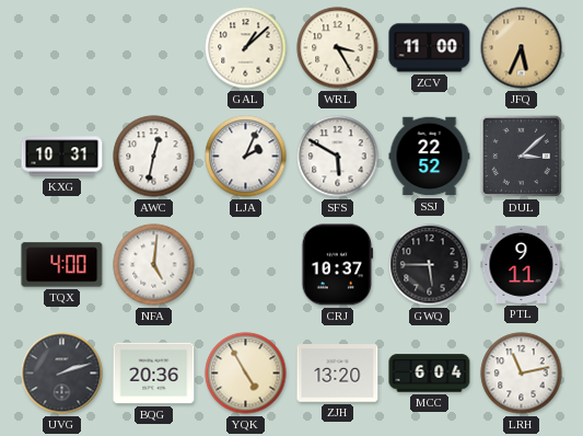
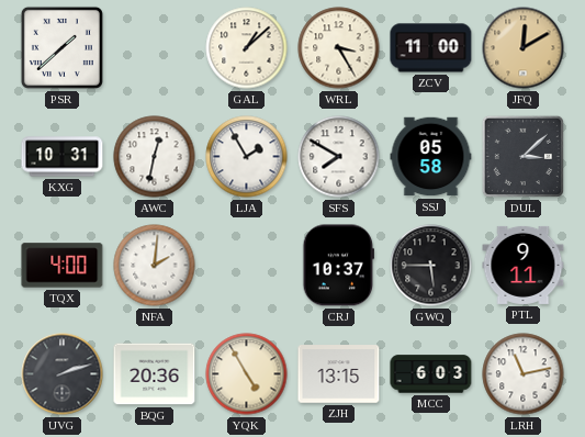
PSR: none -> 1:38
JFQ: 5:34 -> 12:10
LJA: 2:04 -> 1:55
SFS: 5:50 -> 7:50
SSJ: 22:52 -> 05:58
NFA: 5:01 -> 2:01
ZJH: 13:20 -> 13:15
MCC: 6:04 -> 6:03
